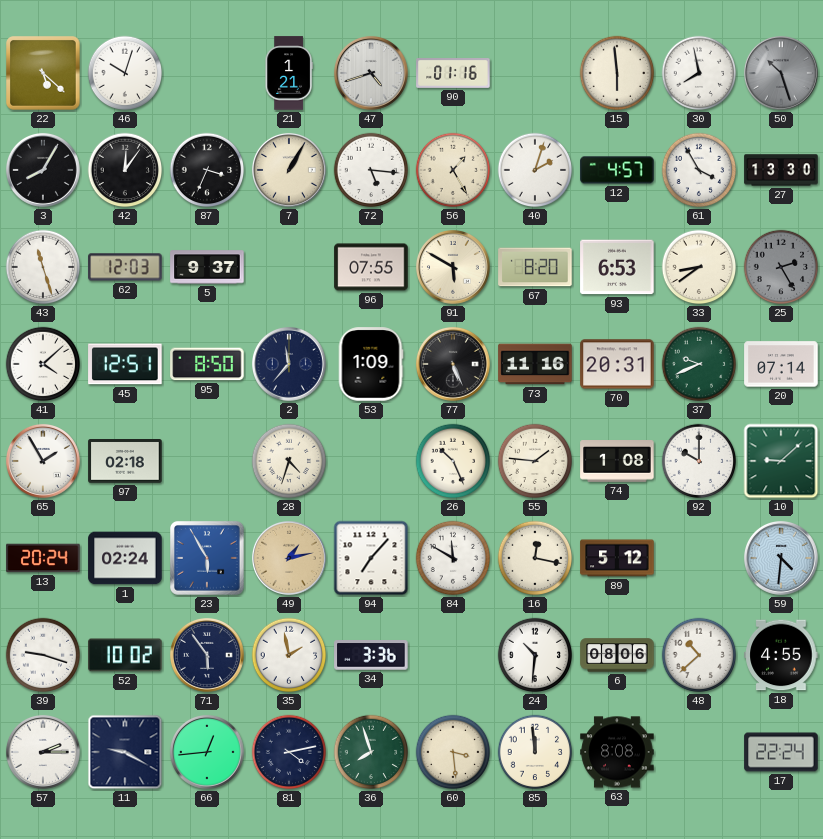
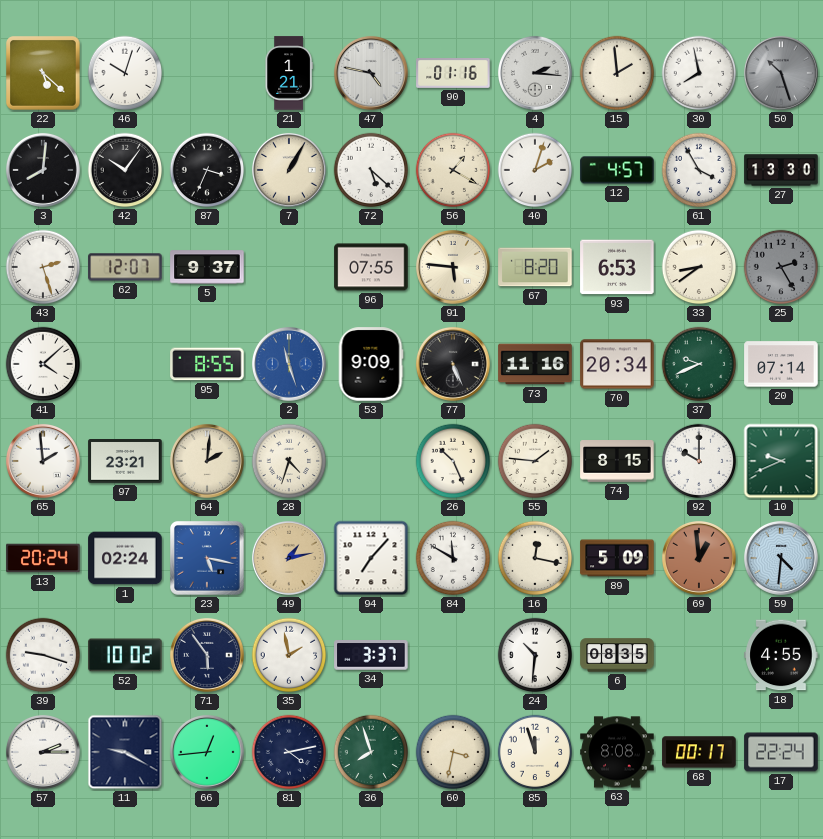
47: 4:42 -> 4:47
4: none -> 2:16
15: 5:59 -> 1:59
3: 8:05 -> 8:01
42: 12:06 -> 10:06
72: 5:16 -> 5:22
56: 1:25 -> 1:20
43: 11:27 -> 2:27
62: 12:03 -> 12:07
91: 5:50 -> 5:46
45: 12:51 -> none
95: 8:50 -> 8:55
2: 11:37 -> 11:27
2 dial: navy -> blue
53: 1:09 -> 9:09
70: 20:31 -> 20:34
65: 1:55 -> 1:59
97: 02:18 -> 23:21
64: none -> 2:01
74: 1:08 -> 8:15
10: 9:08 -> 9:41
23: 5:55 -> 5:17
89: 5:12 -> 5:09
69: none -> 12:59
34: 3:36 -> 3:37
6: 08:06 -> 08:35
48: 10:38 -> none
60: 3:29 -> 3:32
85: 11:59 -> 11:57
68: none -> 00:17
